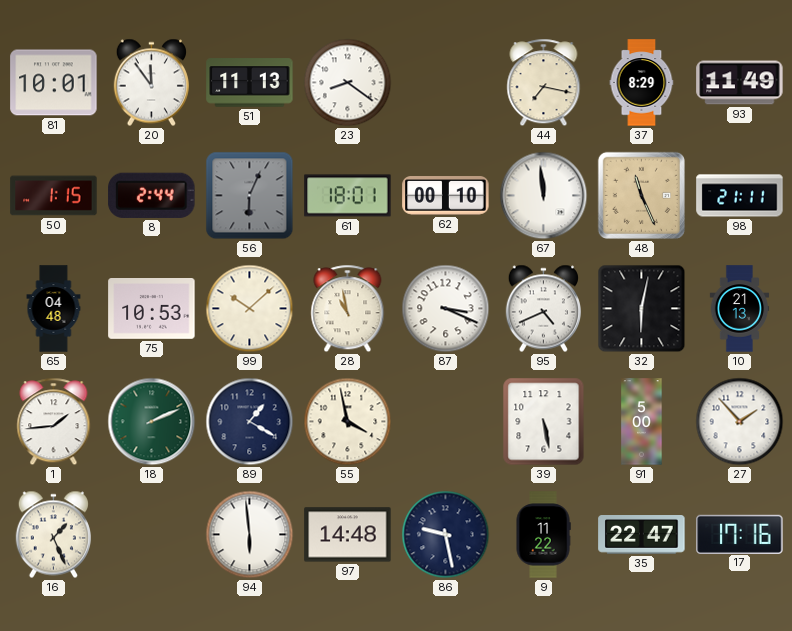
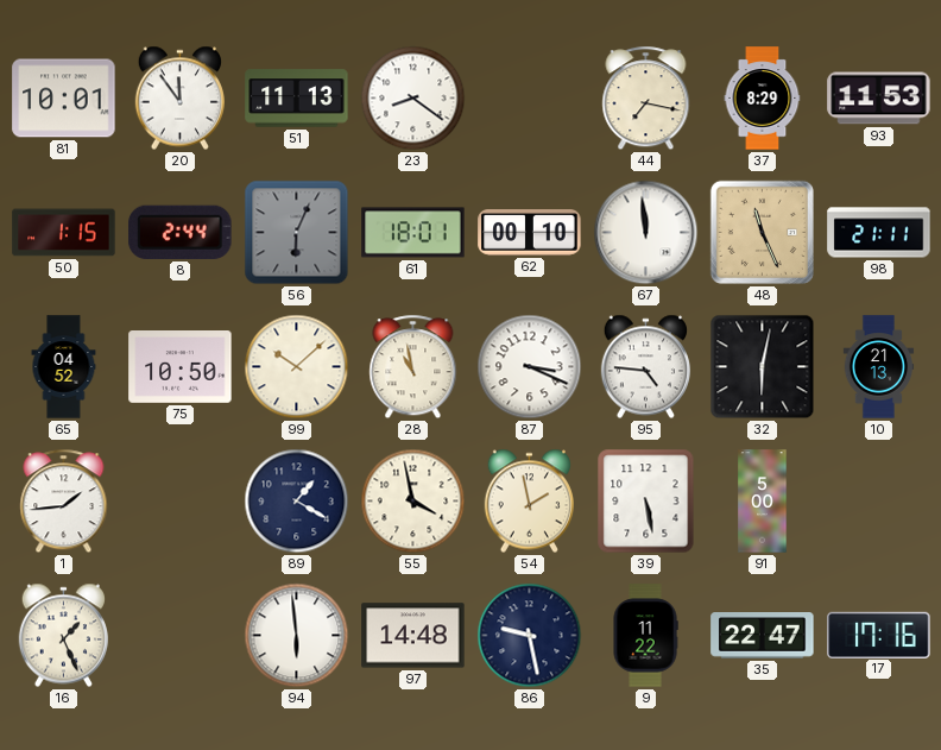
93: 11:49 -> 11:53
65: 04:48 -> 04:52
75: 10:53 -> 10:50
95: 4:41 -> 4:46
18: 2:11 -> none
54: none -> 1:58
27: 1:53 -> none
